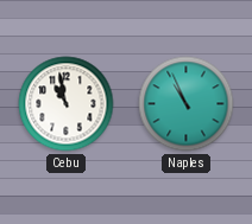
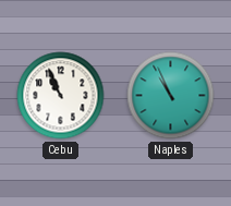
Cebu: 10:58 -> 10:56
